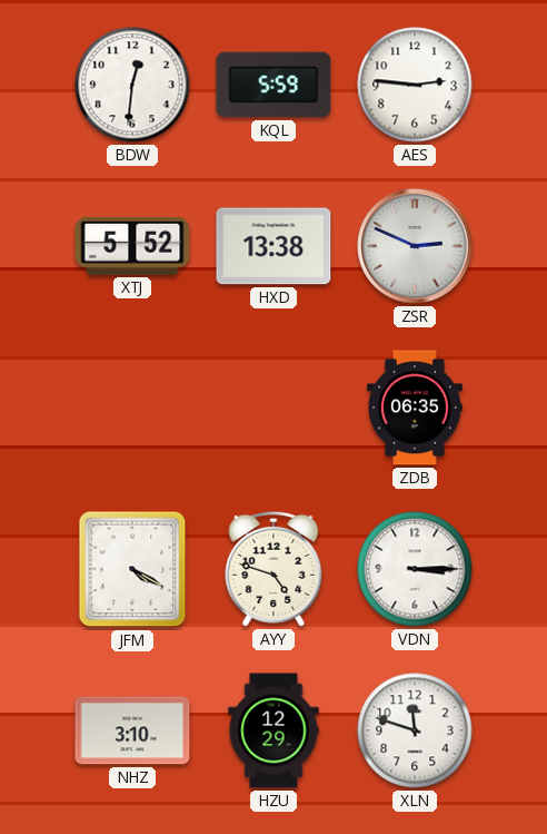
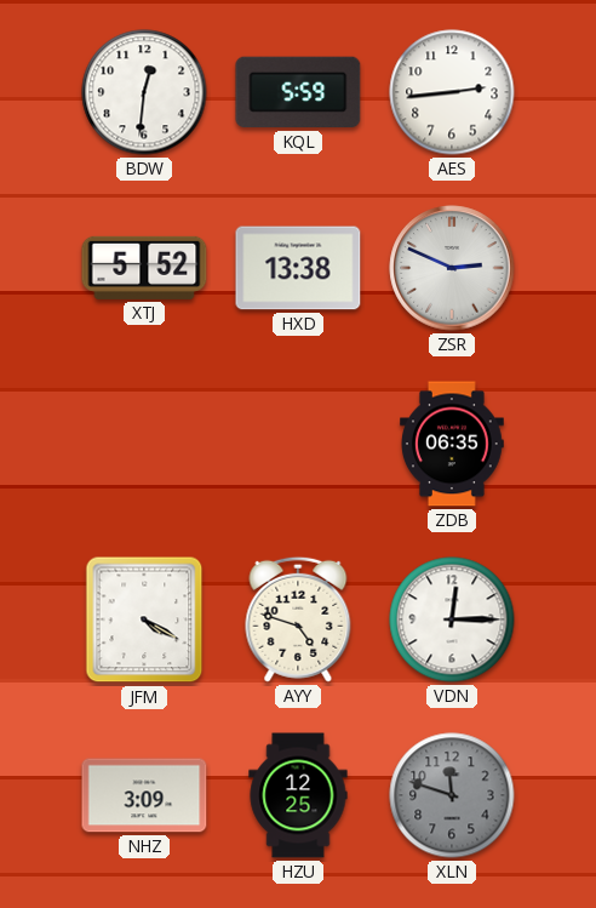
AES: 2:46 -> 2:44
VDN: 3:15 -> 12:15
NHZ: 3:10 -> 3:09
HZU: 12:29 -> 12:25
XLN dial: white -> grey
